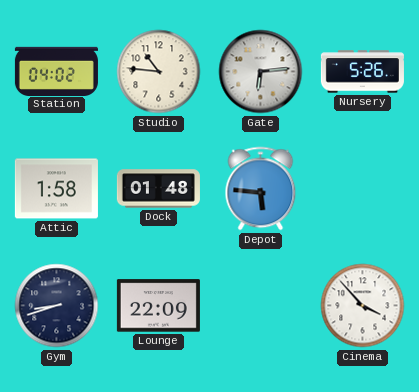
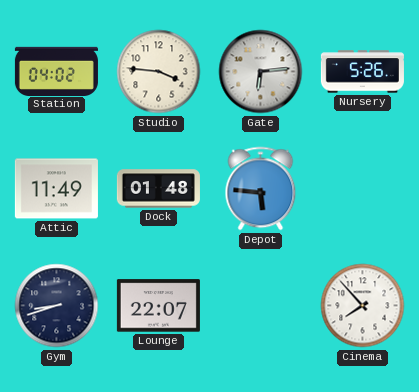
Studio: 10:46 -> 3:46
Attic: 1:58 -> 11:49
Lounge: 22:09 -> 22:07
Cinema: 3:53 -> 7:53
